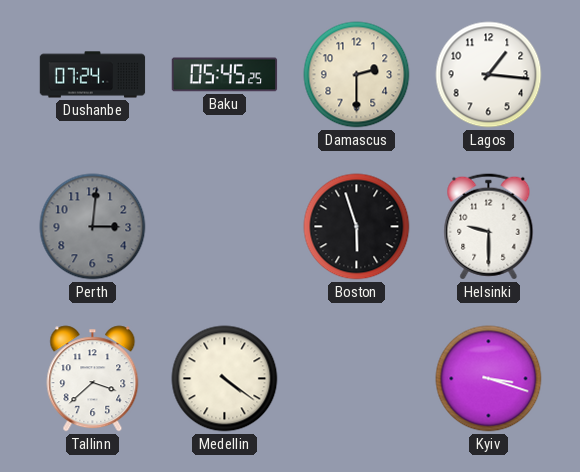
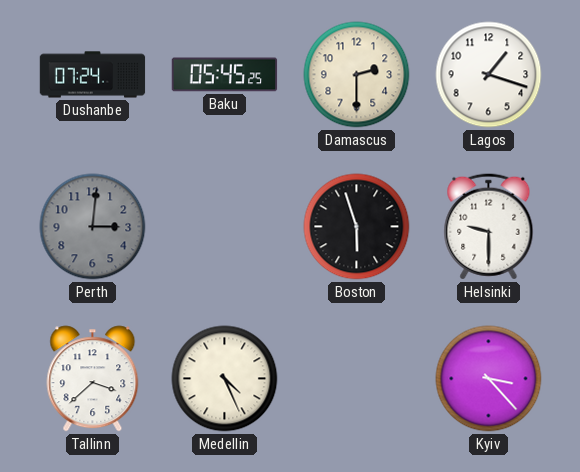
Lagos: 1:16 -> 1:18
Medellin: 4:21 -> 4:26
Kyiv: 3:18 -> 3:23
